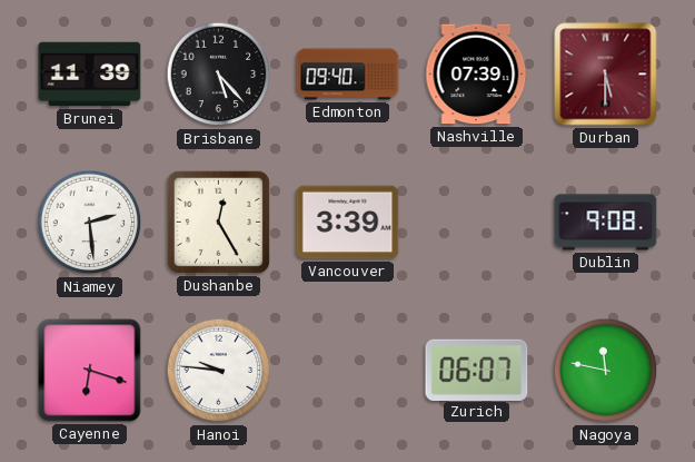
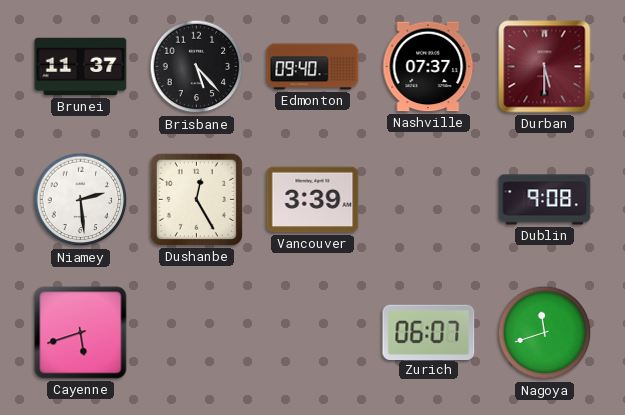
Brunei: 11:39 -> 11:37
Nashville: 07:39 -> 07:37
Cayenne: 6:18 -> 5:42
Hanoi: 9:46 -> none
Nagoya: 11:47 -> 11:42
